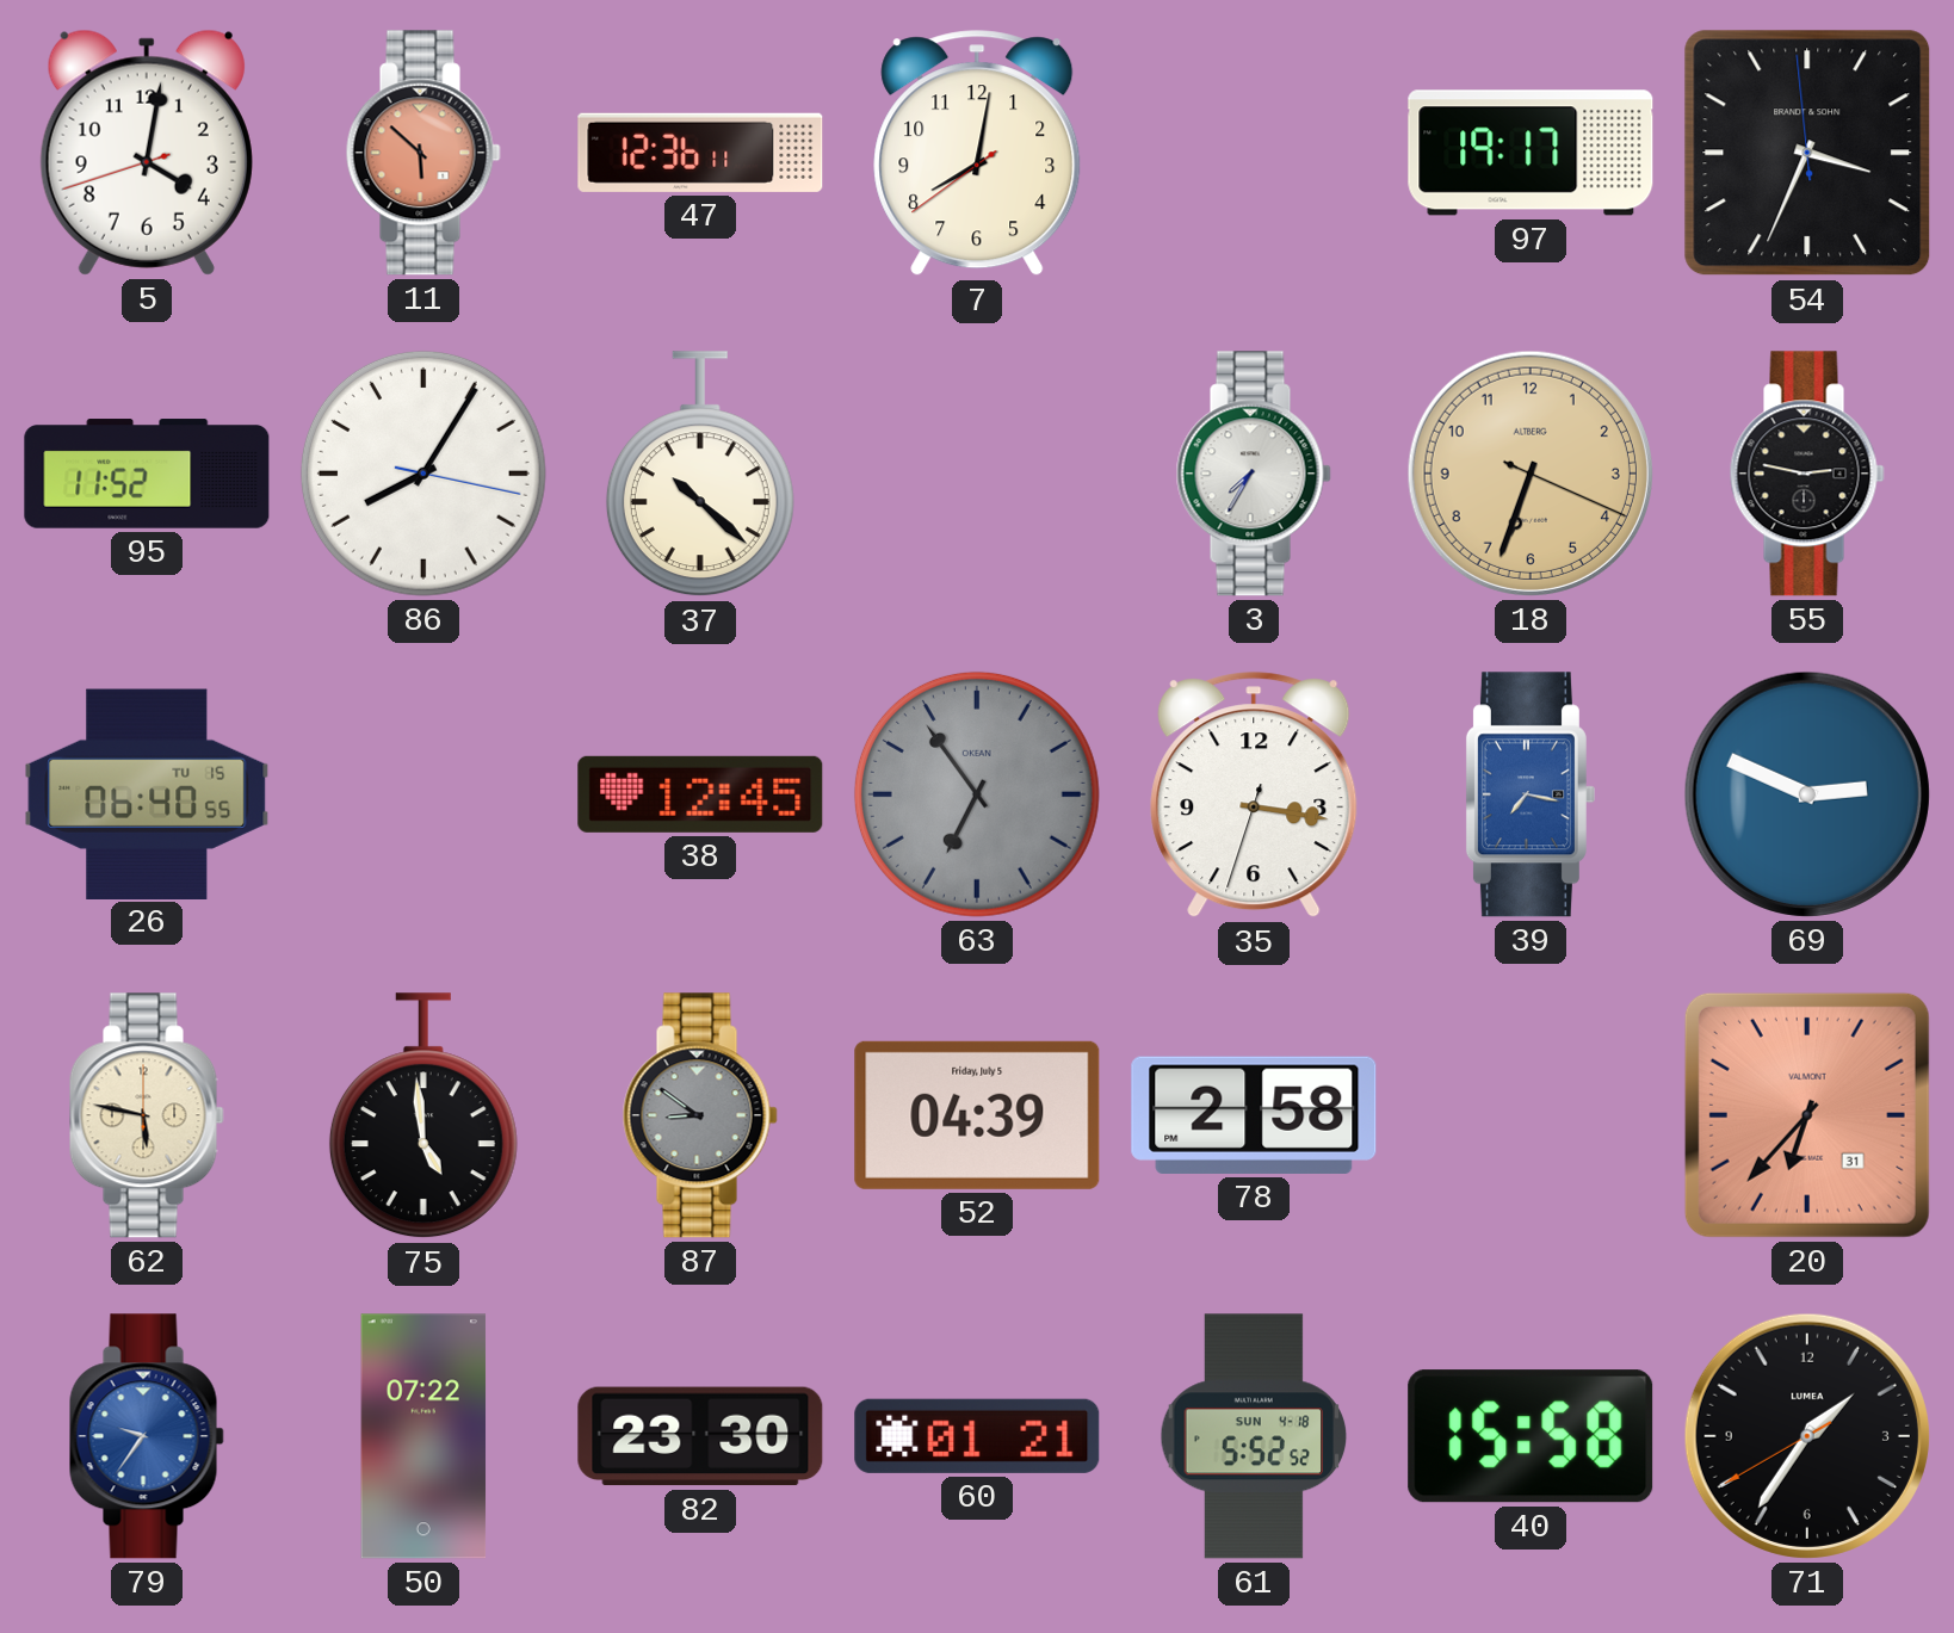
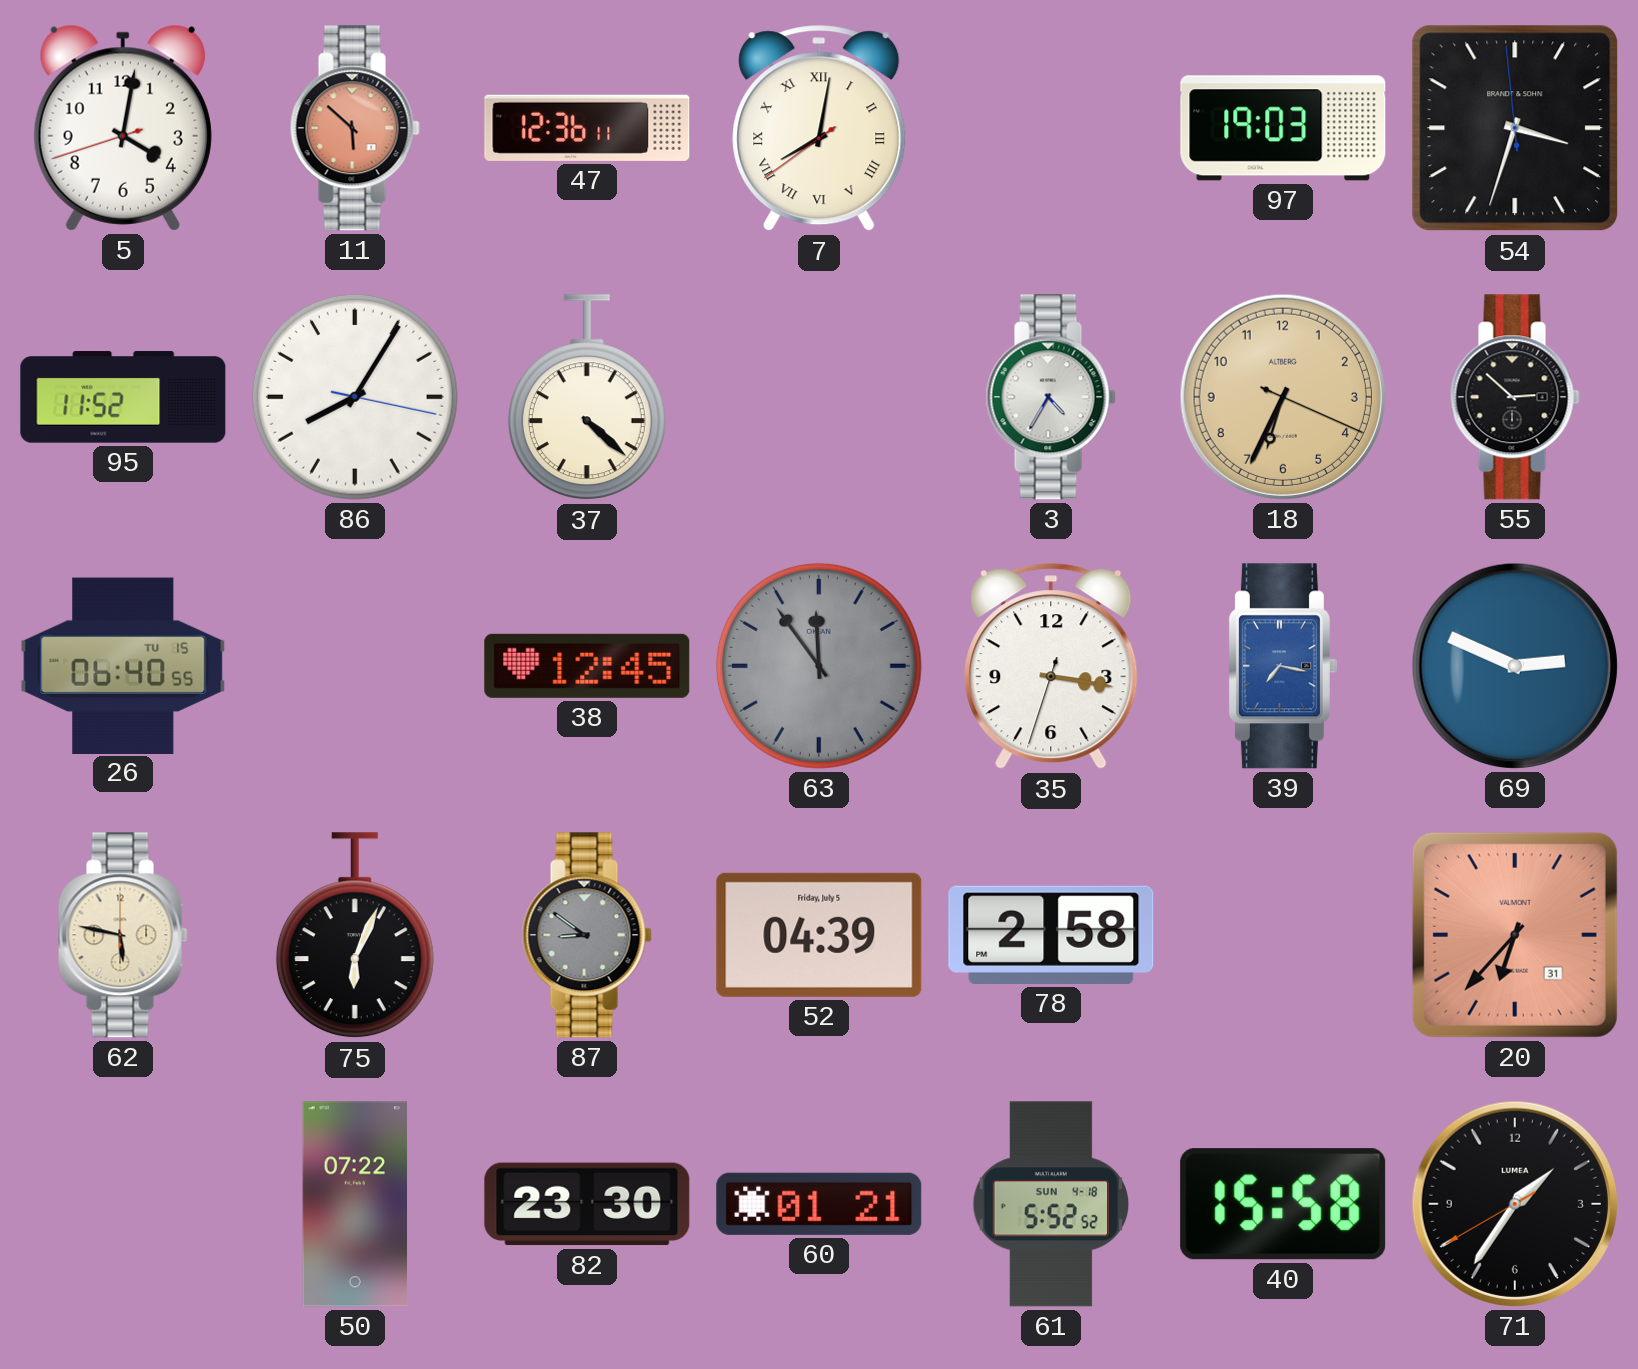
7 numerals: Arabic -> Roman
97: 19:17 -> 19:03
54: 3:33 -> 3:32
37: 10:22 -> 4:22
3: 7:35 -> 4:35
18: 6:33 -> 6:34
55: 2:47 -> 2:52
63: 6:54 -> 11:54
75: 4:59 -> 6:04
79: 9:36 -> none
